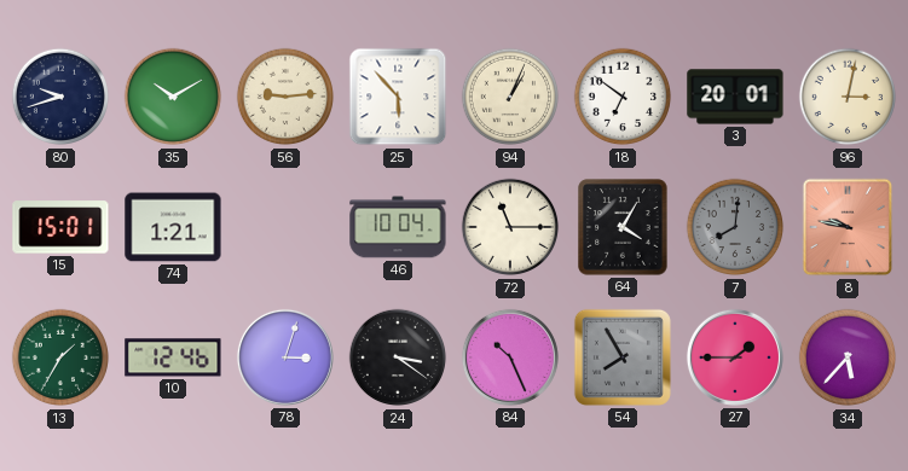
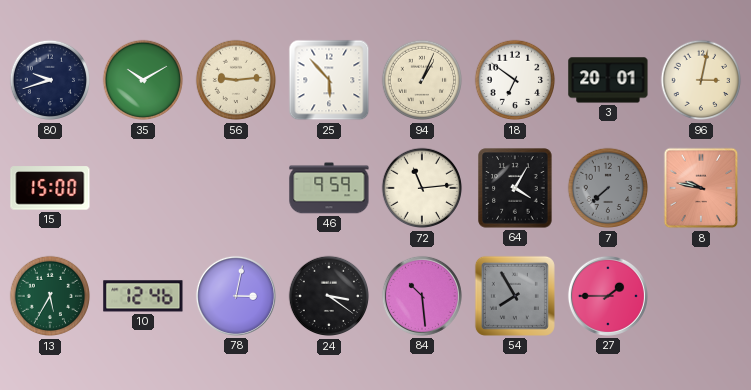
15: 15:01 -> 15:00
74: 1:21 -> none
46: 10:04 -> 9:59
72: 11:15 -> 11:14
7: 8:01 -> 7:38
13: 1:35 -> 5:35
78: 3:03 -> 3:02
84: 10:26 -> 10:29
34: 5:37 -> none
